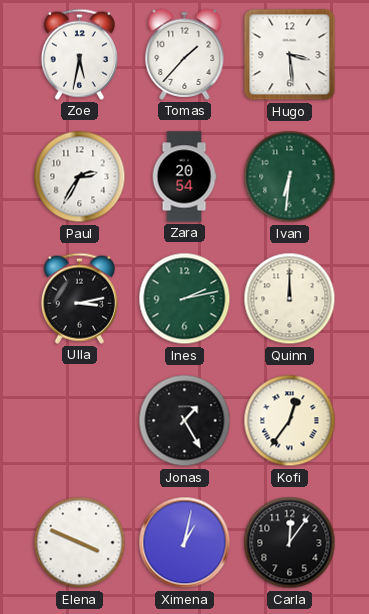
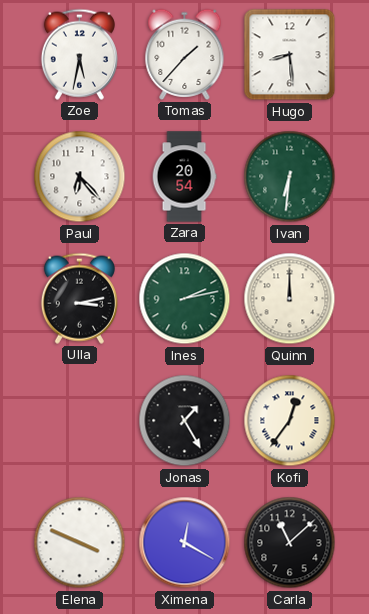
Hugo: 3:29 -> 8:29
Paul: 2:35 -> 6:23
Ximena: 1:02 -> 12:20
Carla: 12:06 -> 11:08
